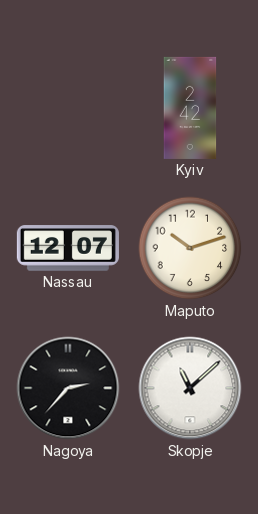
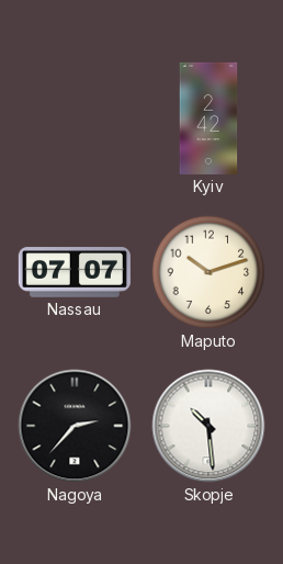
Nassau: 12:07 -> 07:07
Skopje: 11:08 -> 10:29
